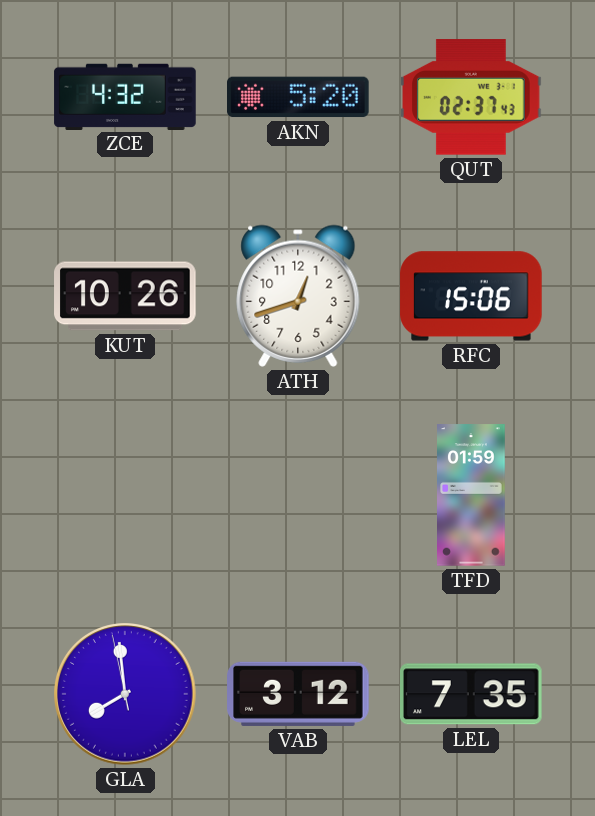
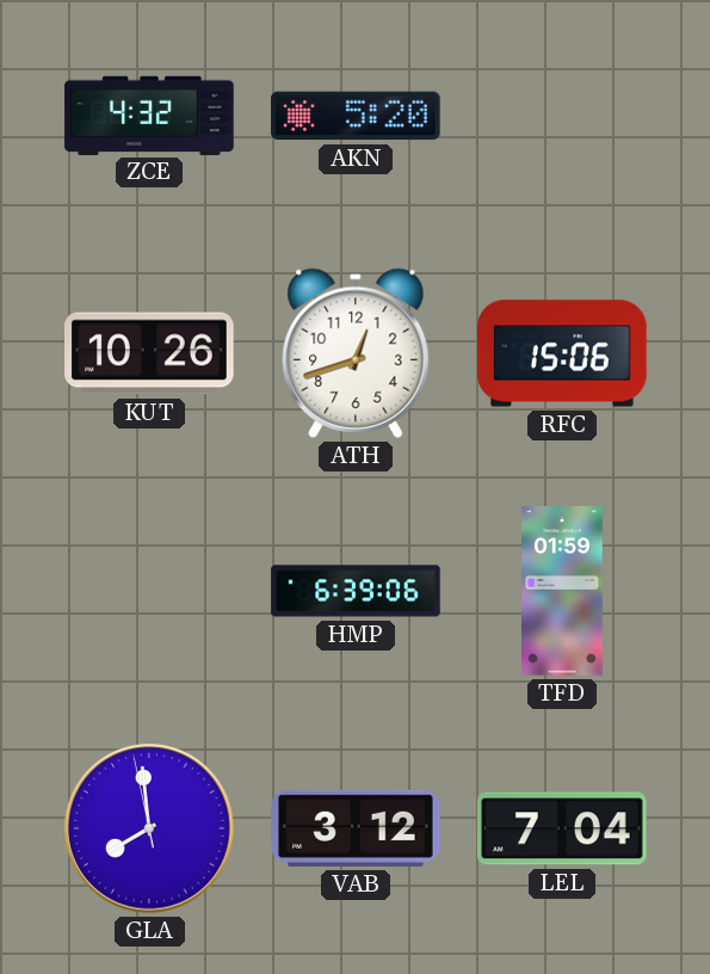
QUT: 02:37 -> none
HMP: none -> 6:39
LEL: 7:35 -> 7:04
